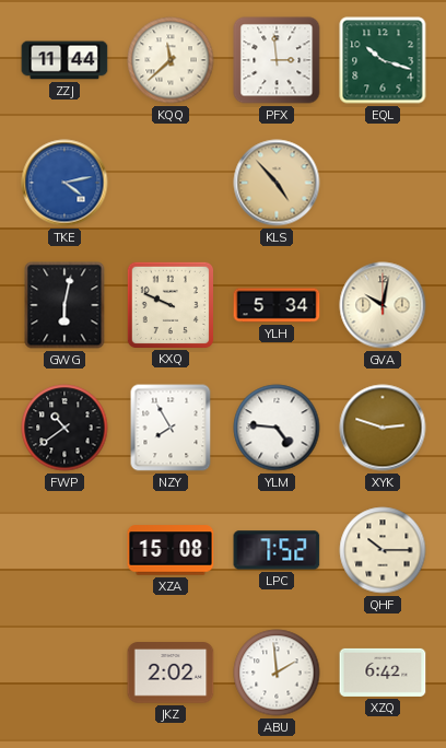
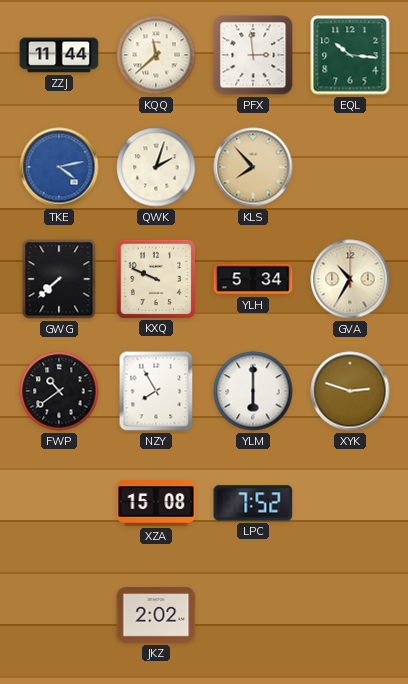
EQL: 10:18 -> 10:16
QWK: none -> 2:03
KLS: 4:53 -> 7:53
GWG: 6:02 -> 7:38
GVA: 10:02 -> 10:35
YLM: 4:46 -> 6:00
QHF: 10:15 -> none
ABU: 1:59 -> none
XZQ: 6:42 -> none
